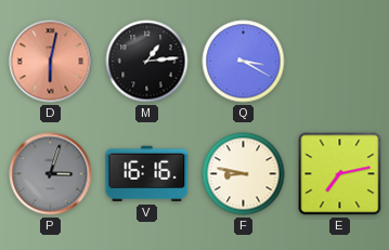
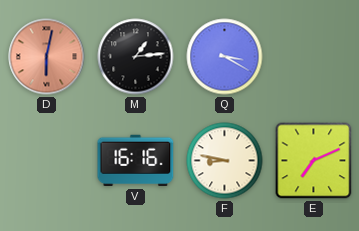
P: 3:03 -> none
E: 7:13 -> 7:11
